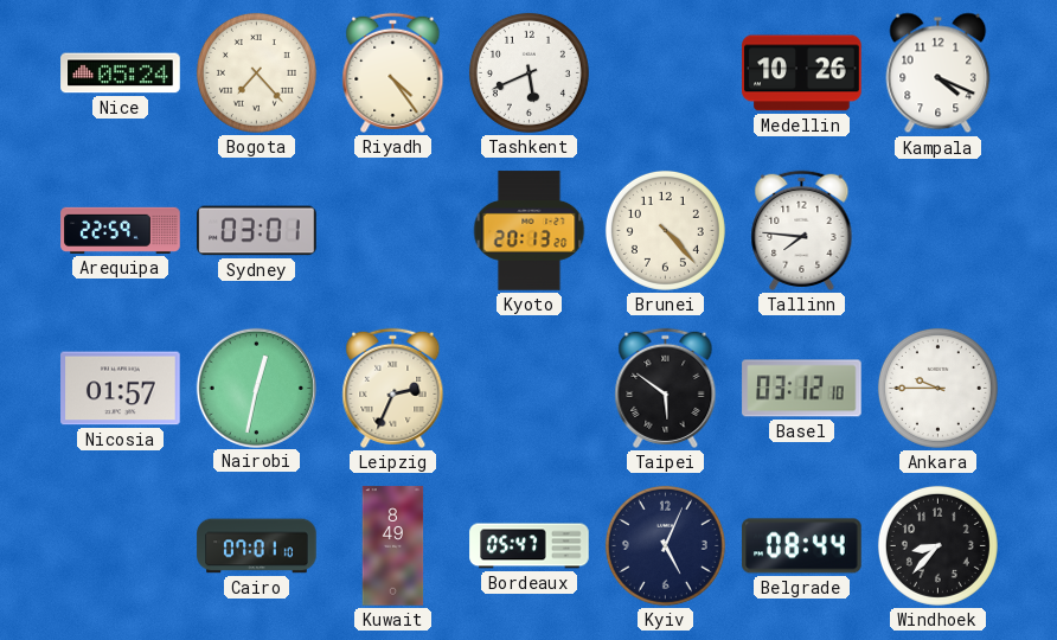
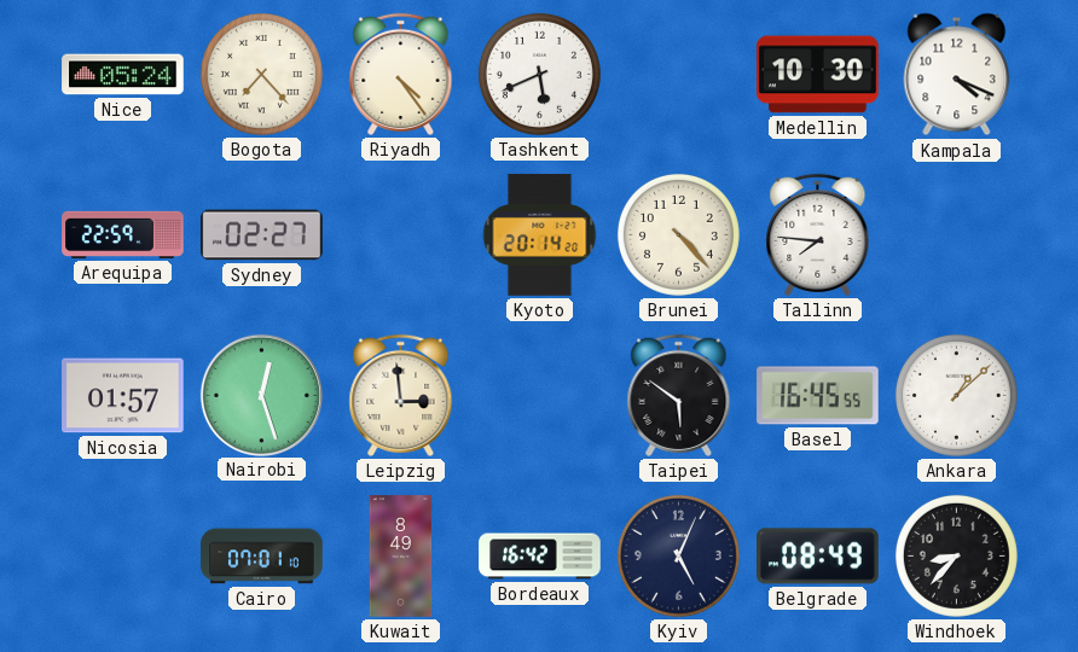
Medellin: 10:26 -> 10:30
Sydney: 03:01 -> 02:27
Kyoto: 20:13 -> 20:14
Nairobi: 12:32 -> 12:27
Leipzig: 2:34 -> 2:59
Basel: 03:12 -> 16:45
Ankara: 9:45 -> 1:08
Bordeaux: 05:47 -> 16:42
Belgrade: 08:44 -> 08:49
